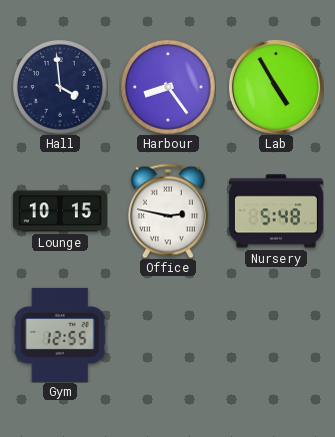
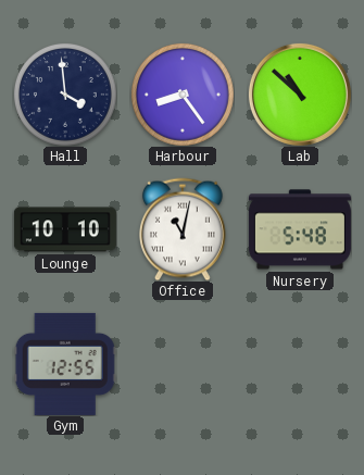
Lab: 4:55 -> 10:52
Lounge: 10:15 -> 10:10
Office: 2:47 -> 11:02
